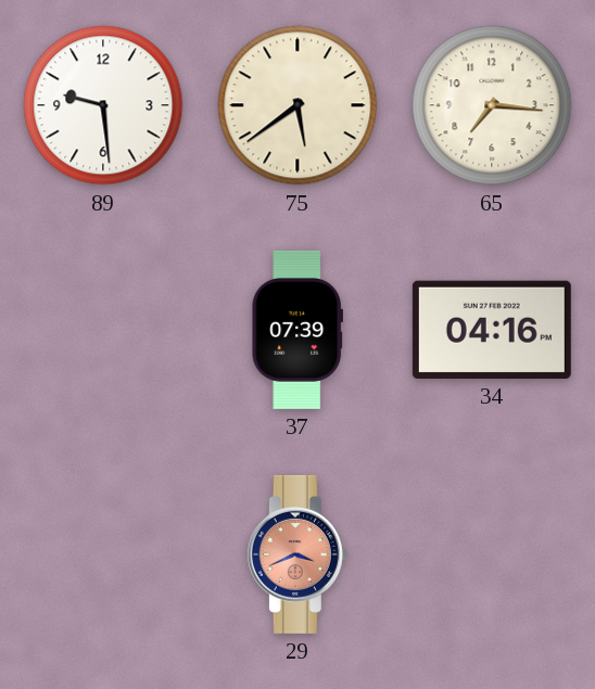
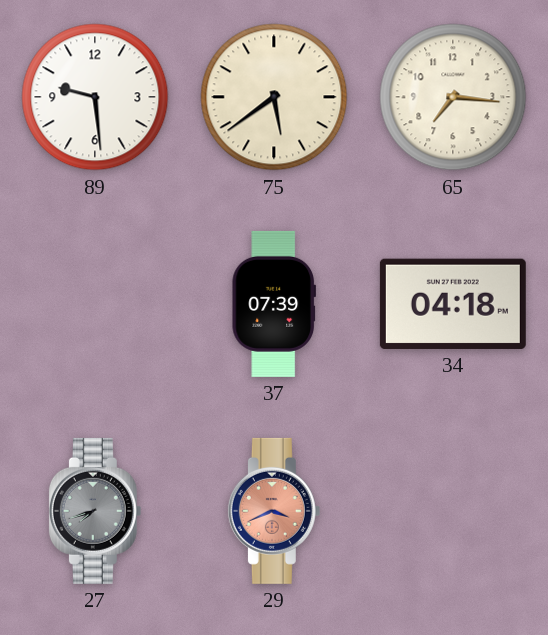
34: 04:16 -> 04:18
27: none -> 7:42
